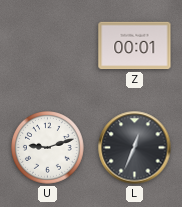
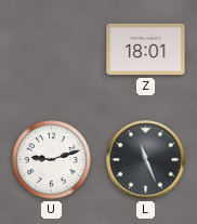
Z: 00:01 -> 18:01
L: 12:34 -> 11:26
